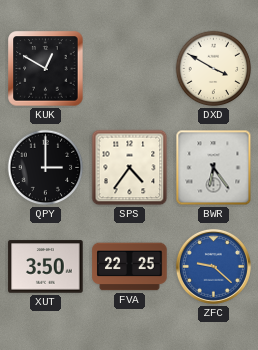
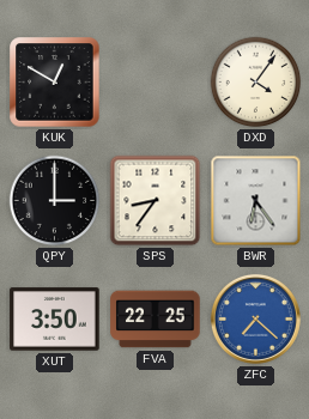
DXD: 3:50 -> 4:06
SPS: 4:36 -> 8:36
ZFC: 9:22 -> 7:22
